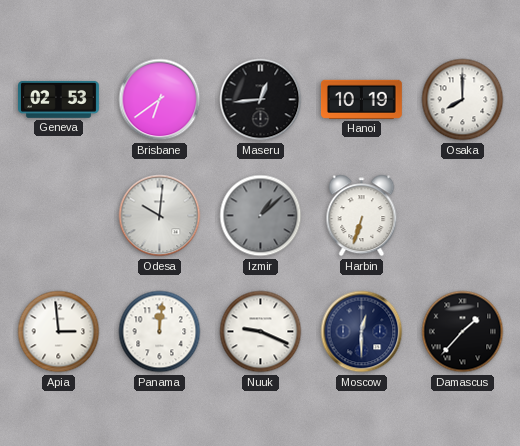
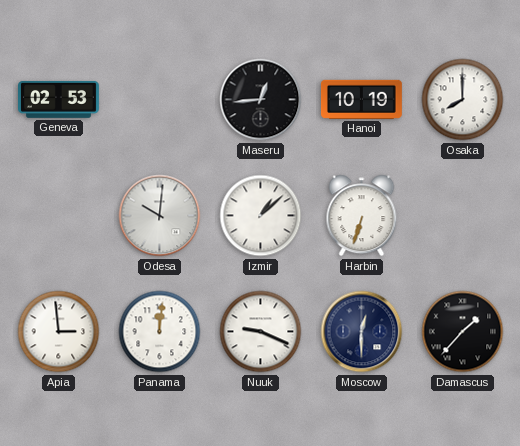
Brisbane: 6:39 -> none
Izmir dial: grey -> white
